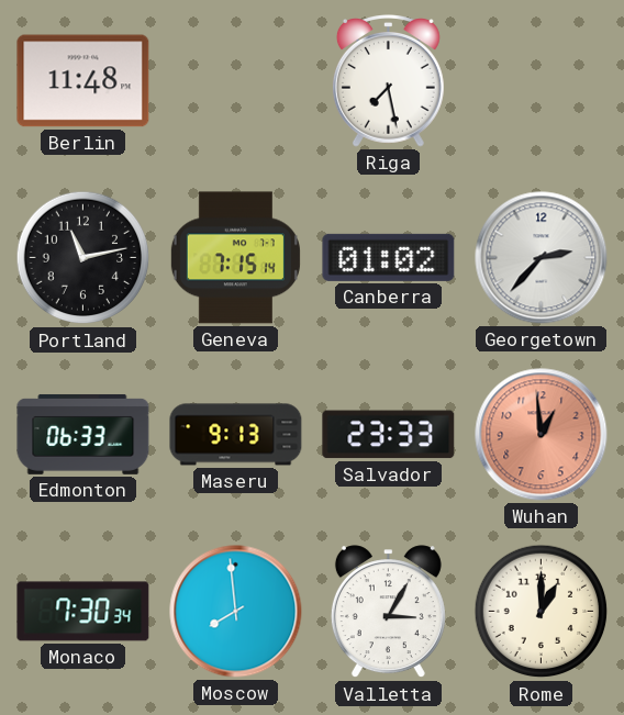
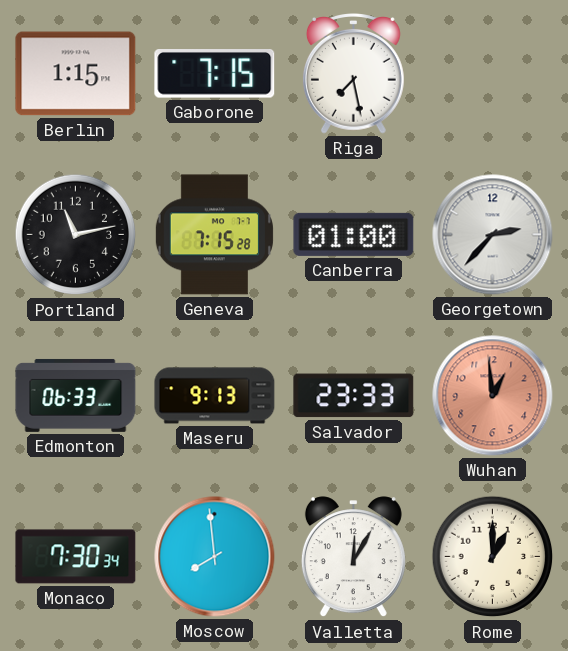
Berlin: 11:48 -> 1:15
Gaborone: none -> 7:15
Geneva: 7:15:14 -> 7:15:28
Canberra: 01:02 -> 01:00
Valletta: 3:05 -> 12:05
